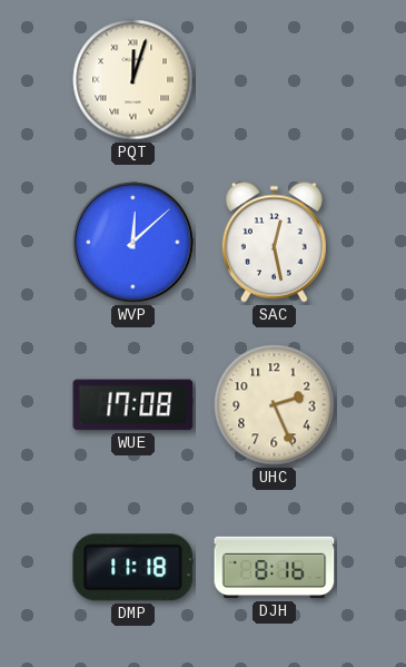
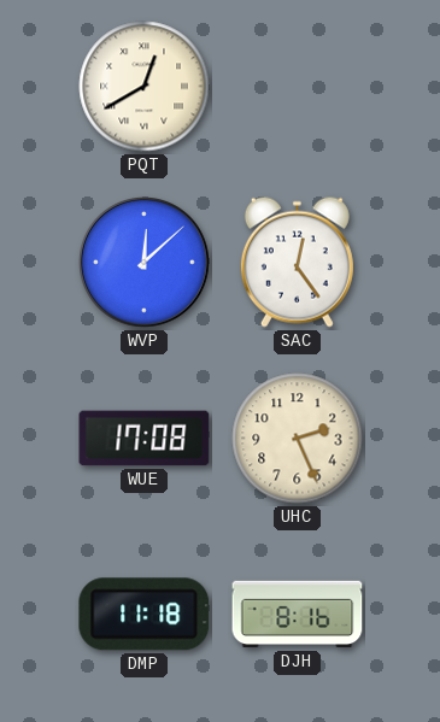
PQT: 12:03 -> 12:40
SAC: 12:28 -> 12:24
